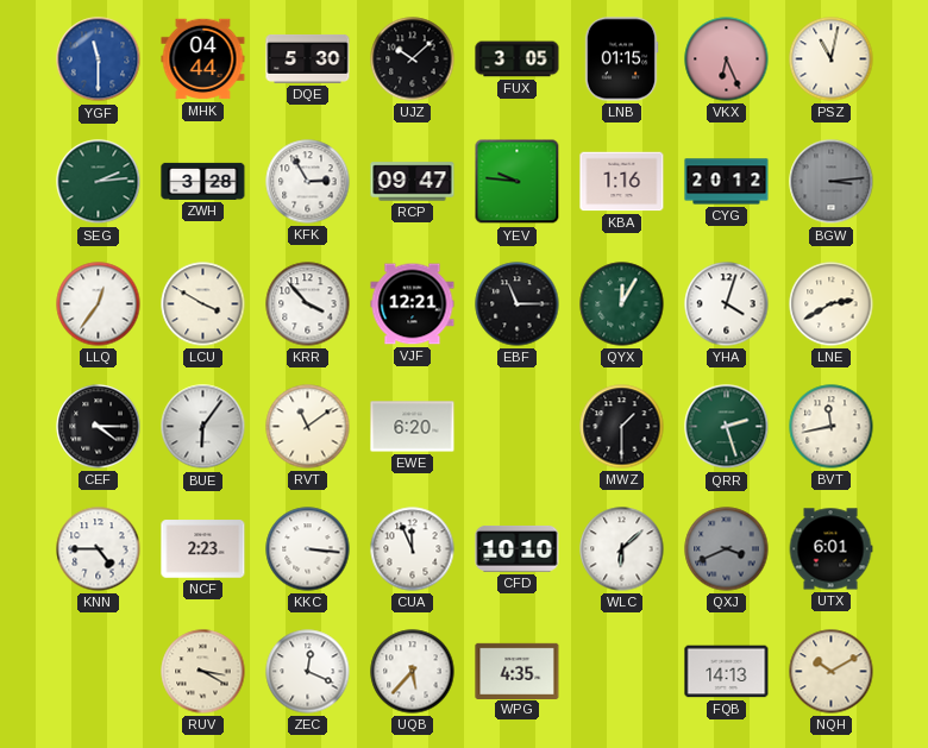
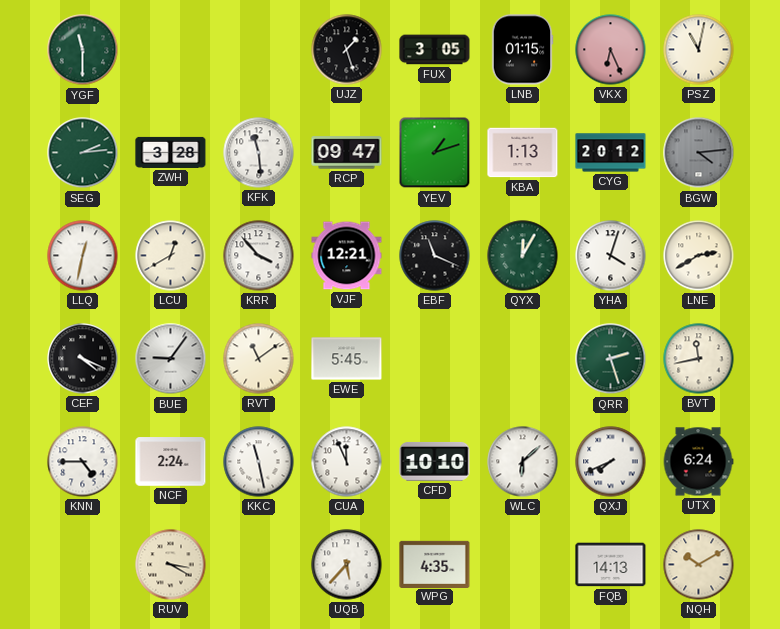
YGF dial: blue -> green
MHK: 04:44 -> none
DQE: 5:30 -> none
UJZ: 10:08 -> 1:27
KFK: 2:55 -> 11:29
YEV: 9:46 -> 1:12
KBA: 1:16 -> 1:13
BGW: 3:14 -> 4:14
LLQ: 12:36 -> 12:32
LCU: 3:50 -> 12:40
EBF: 11:15 -> 11:19
CEF: 4:15 -> 4:19
BUE: 6:06 -> 9:06
EWE: 6:20 -> 5:45
MWZ: 1:30 -> none
NCF: 2:23 -> 2:24
KKC: 3:16 -> 11:28
QXJ: 3:41 -> 7:41
QXJ dial: grey -> white
UTX: 6:01 -> 6:24
ZEC: 12:19 -> none
